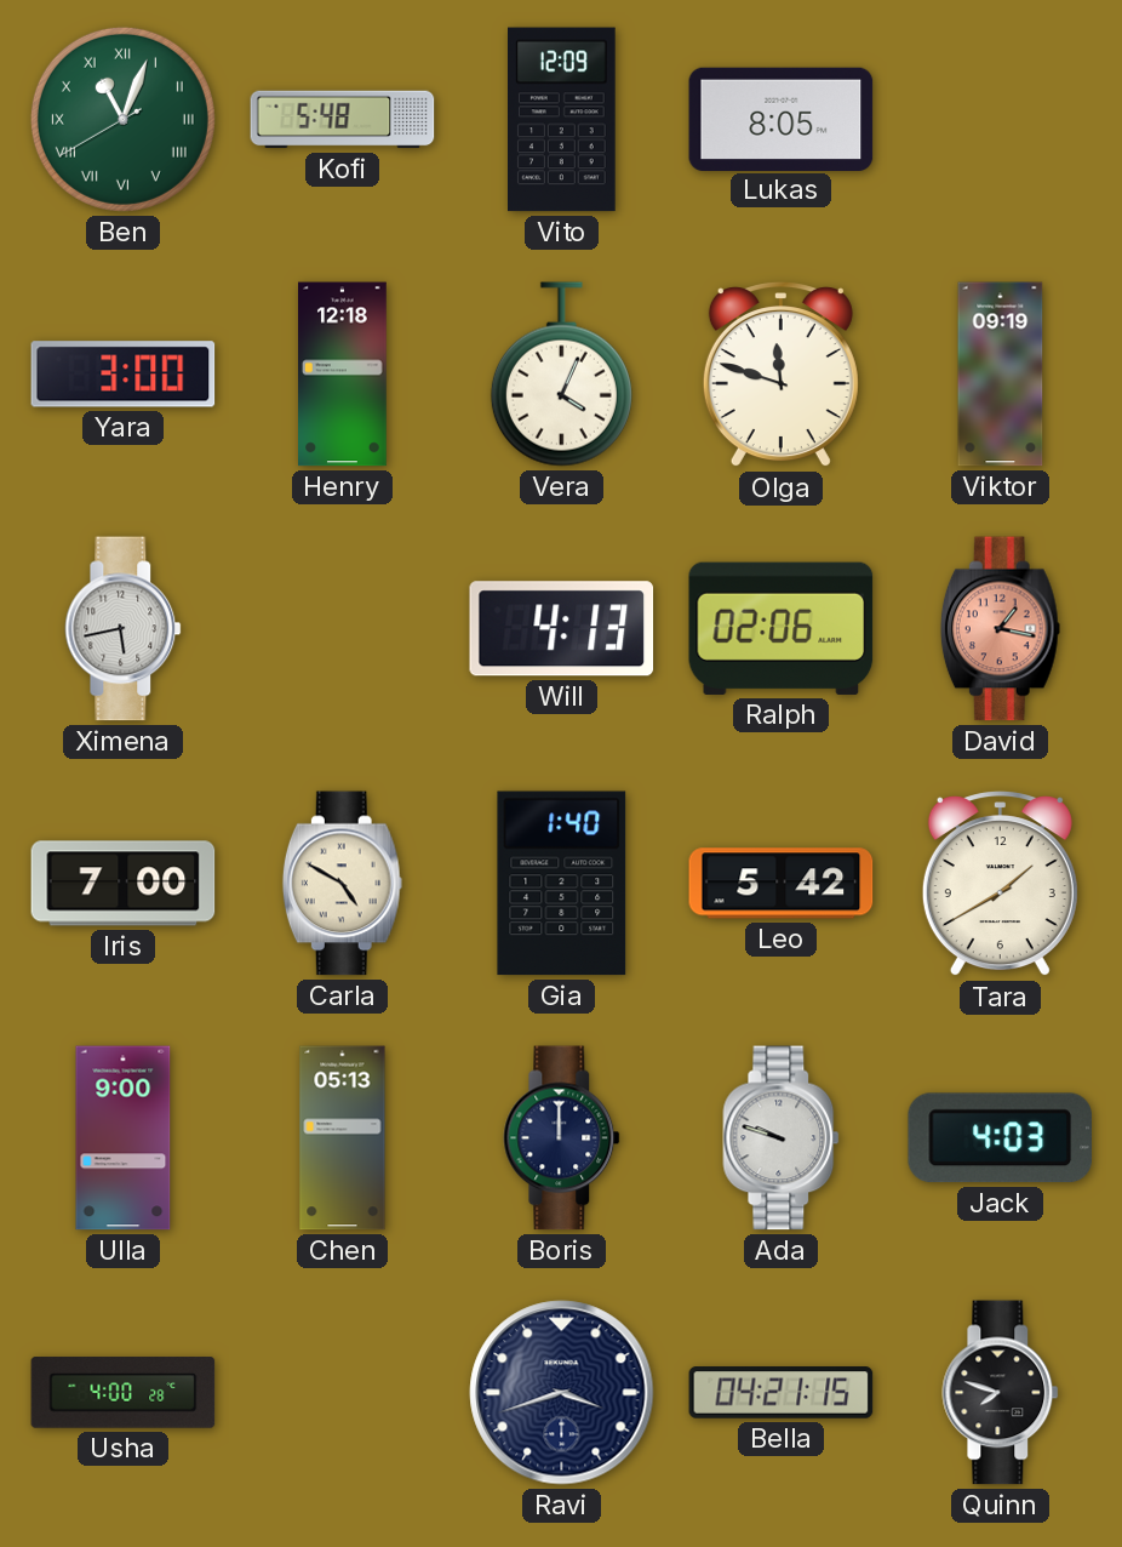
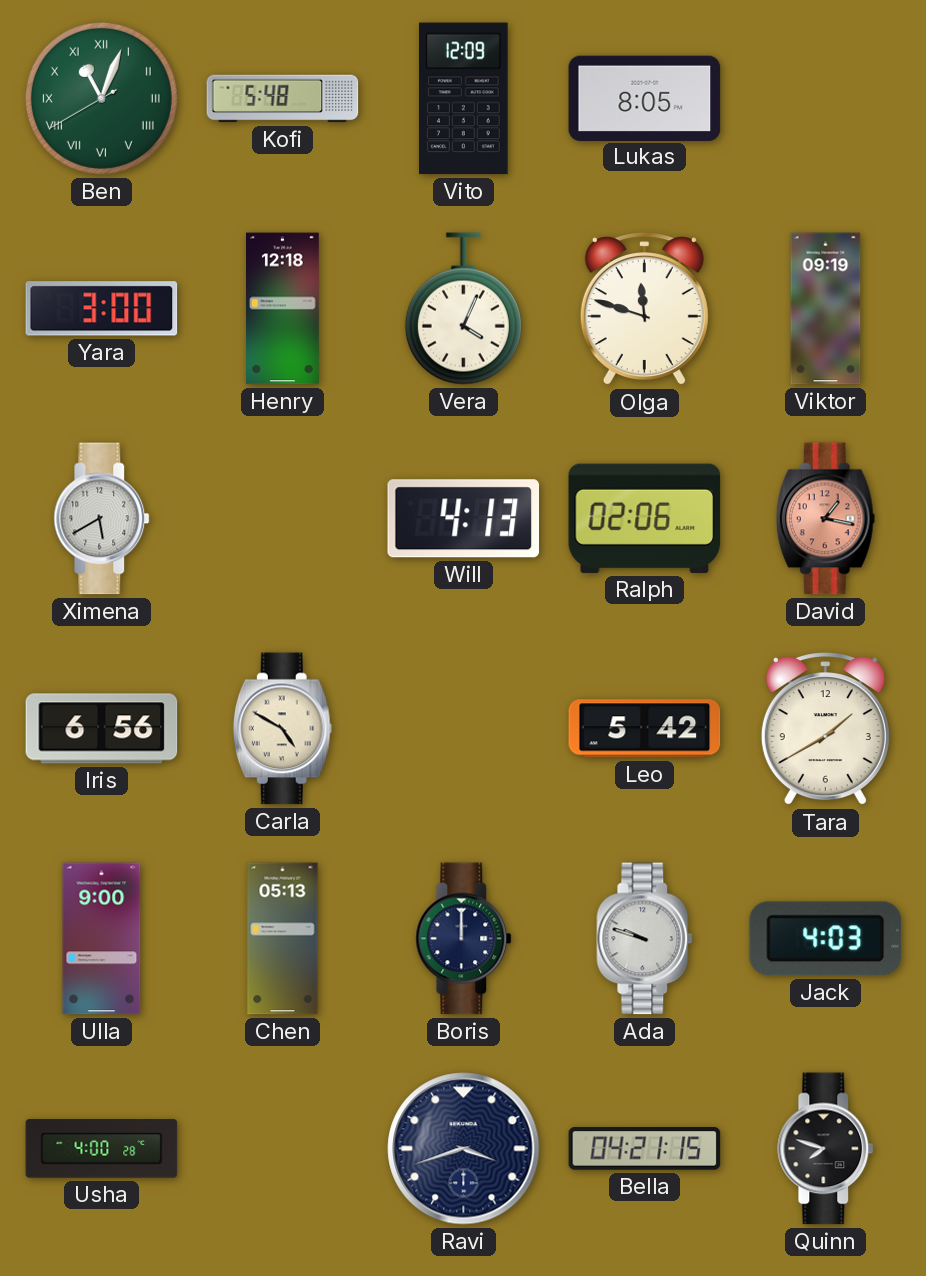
Ximena: 5:43 -> 5:40
Iris: 7:00 -> 6:56
Gia: 1:40 -> none
